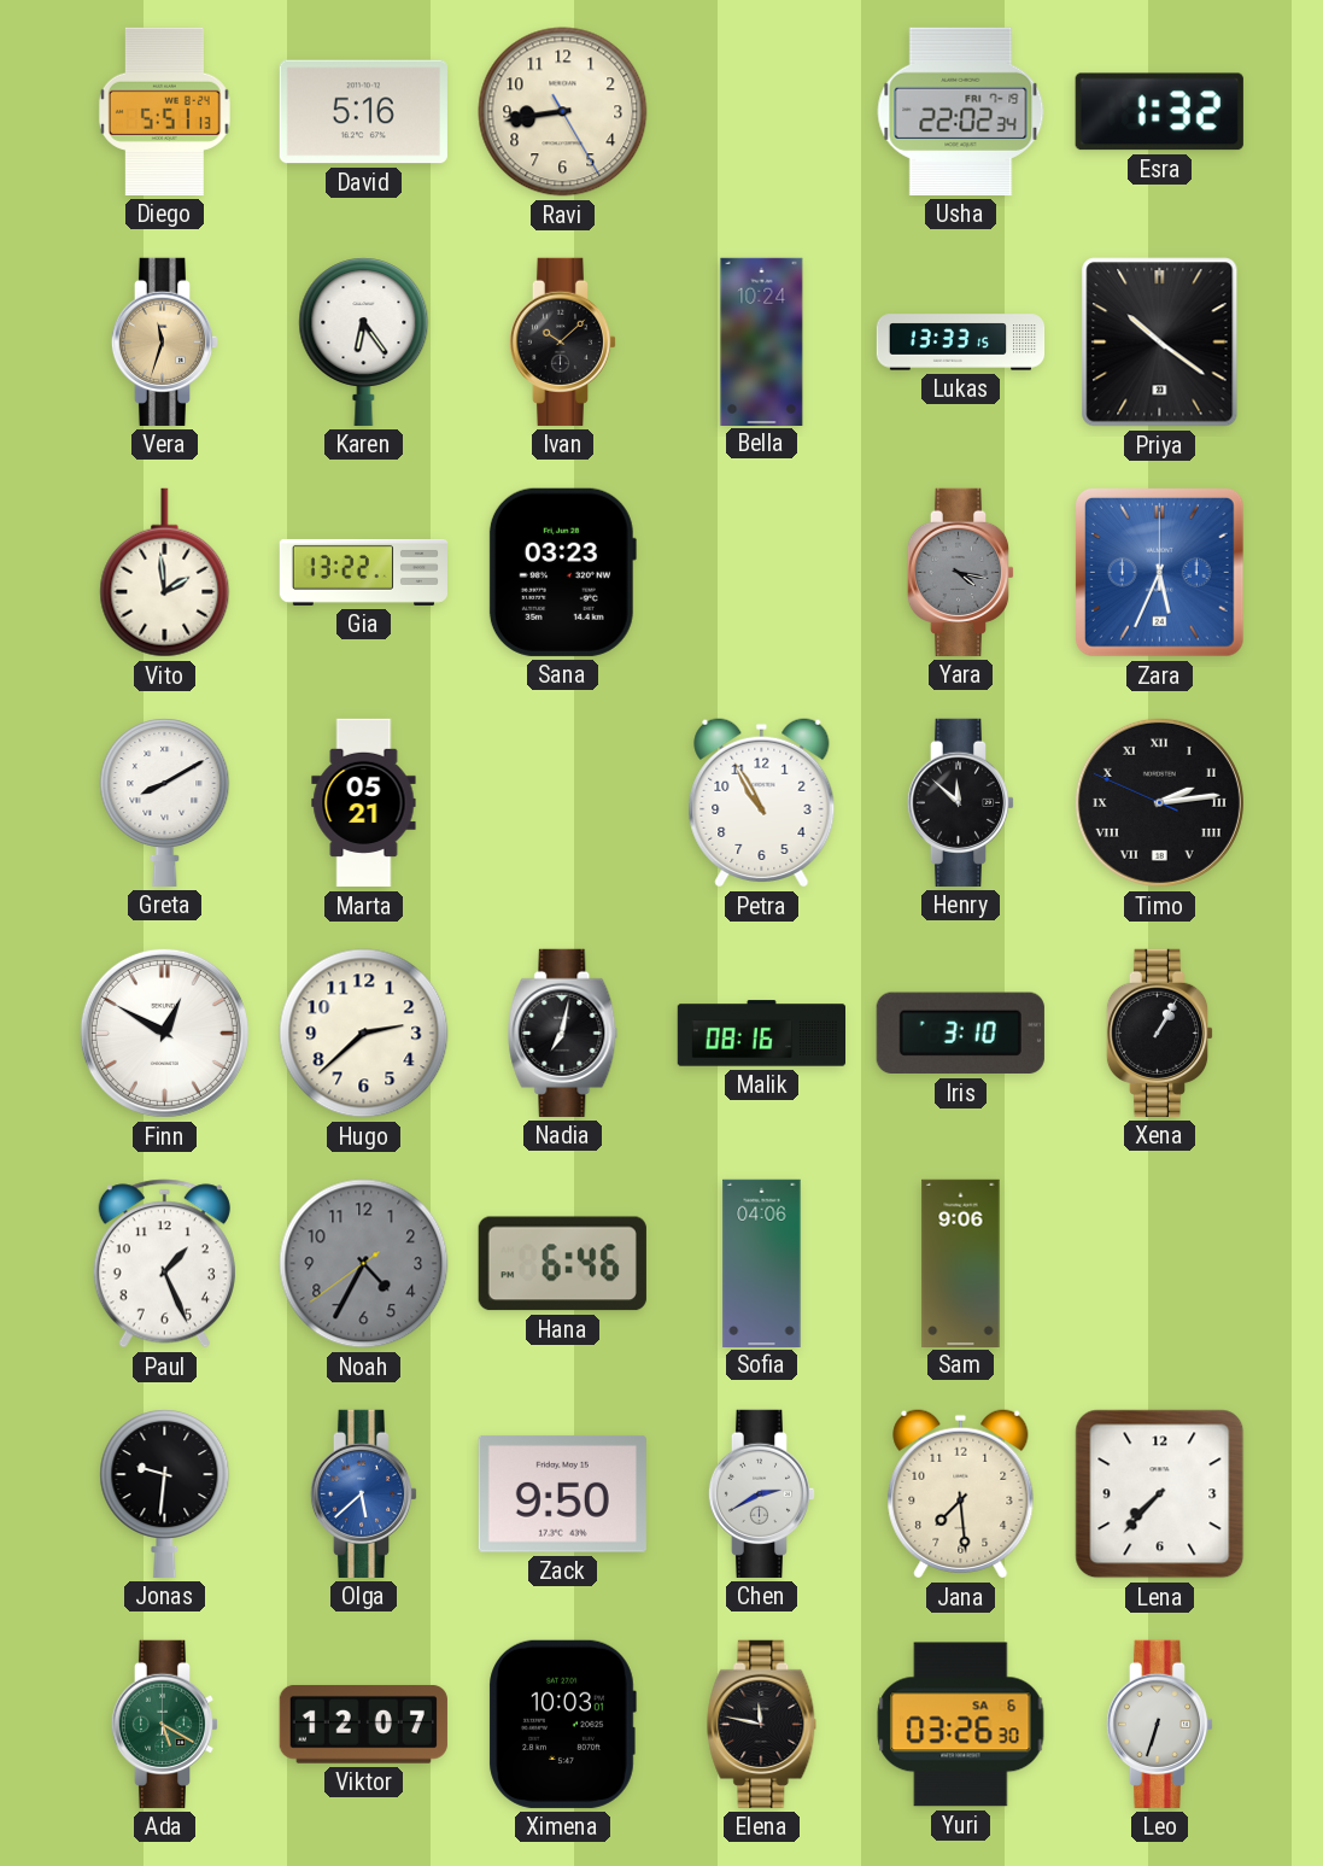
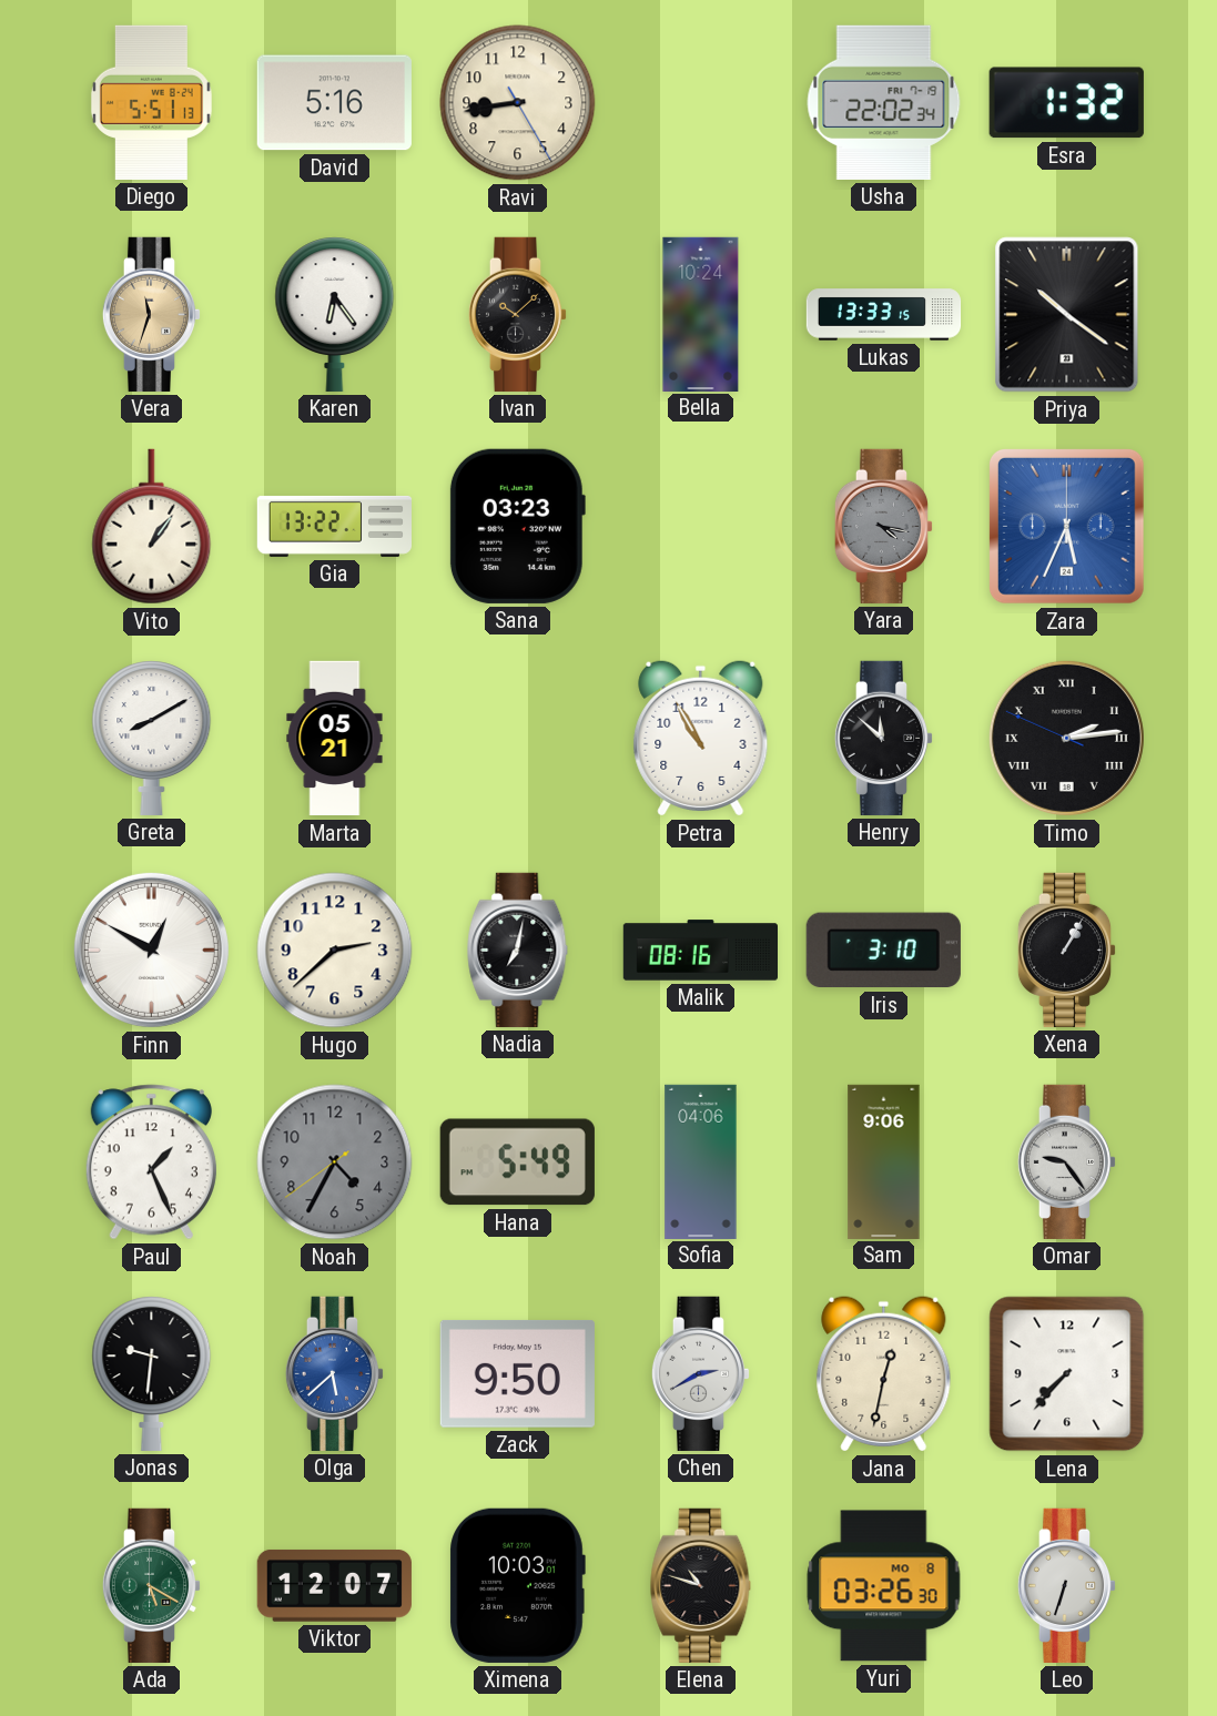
Vito: 1:59 -> 1:06
Hana: 6:46 -> 5:49
Omar: none -> 9:24
Jana: 7:29 -> 12:32
Elena: 11:47 -> 10:48
Yuri date: SA 6 -> MO 8
